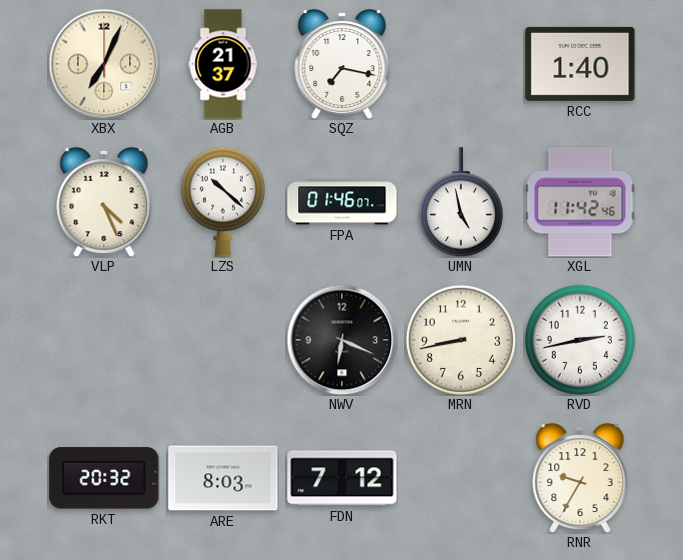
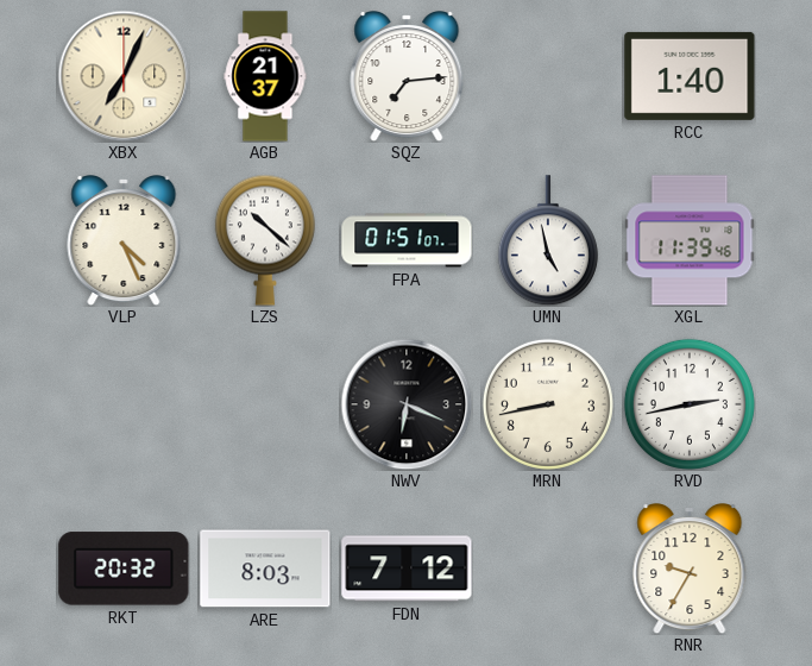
SQZ: 7:17 -> 7:14
FPA: 01:46 -> 01:51
XGL: 11:42 -> 11:39
